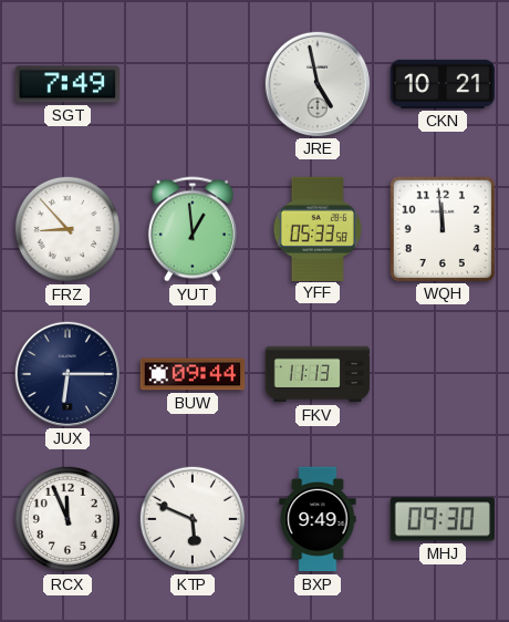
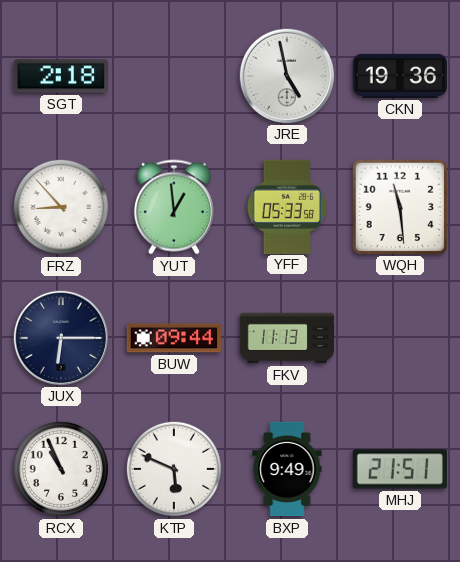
SGT: 7:49 -> 2:18
CKN: 10:21 -> 19:36
WQH: 11:59 -> 11:29
RCX: 11:56 -> 10:56
MHJ: 09:30 -> 21:51
